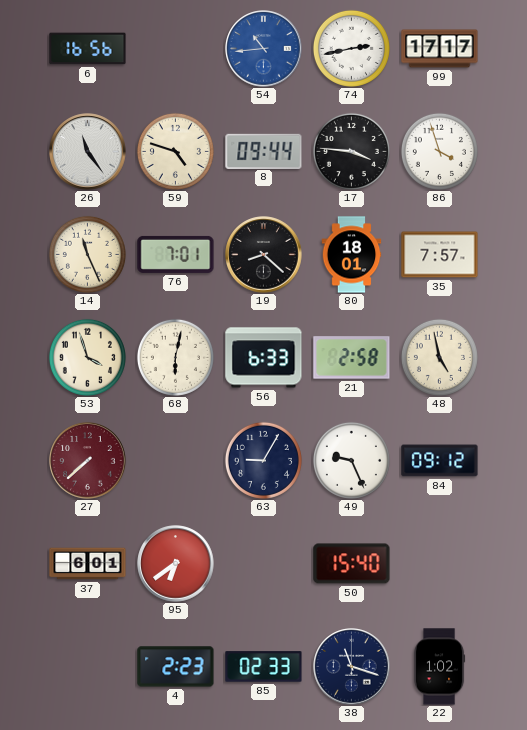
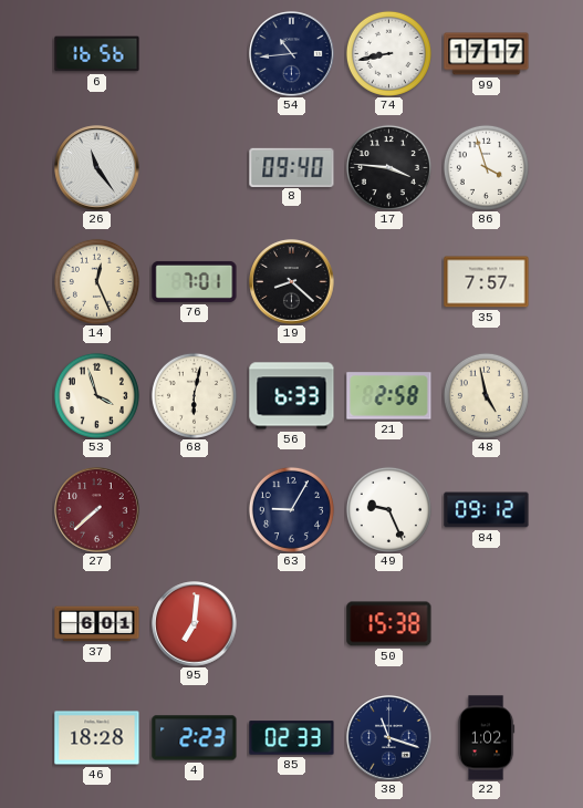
54 dial: blue -> navy
74: 2:43 -> 8:43
59: 4:48 -> none
8: 09:44 -> 09:40
14: 11:26 -> 12:26
80: 18:01 -> none
95: 6:39 -> 7:01
50: 15:40 -> 15:38
46: none -> 18:28
